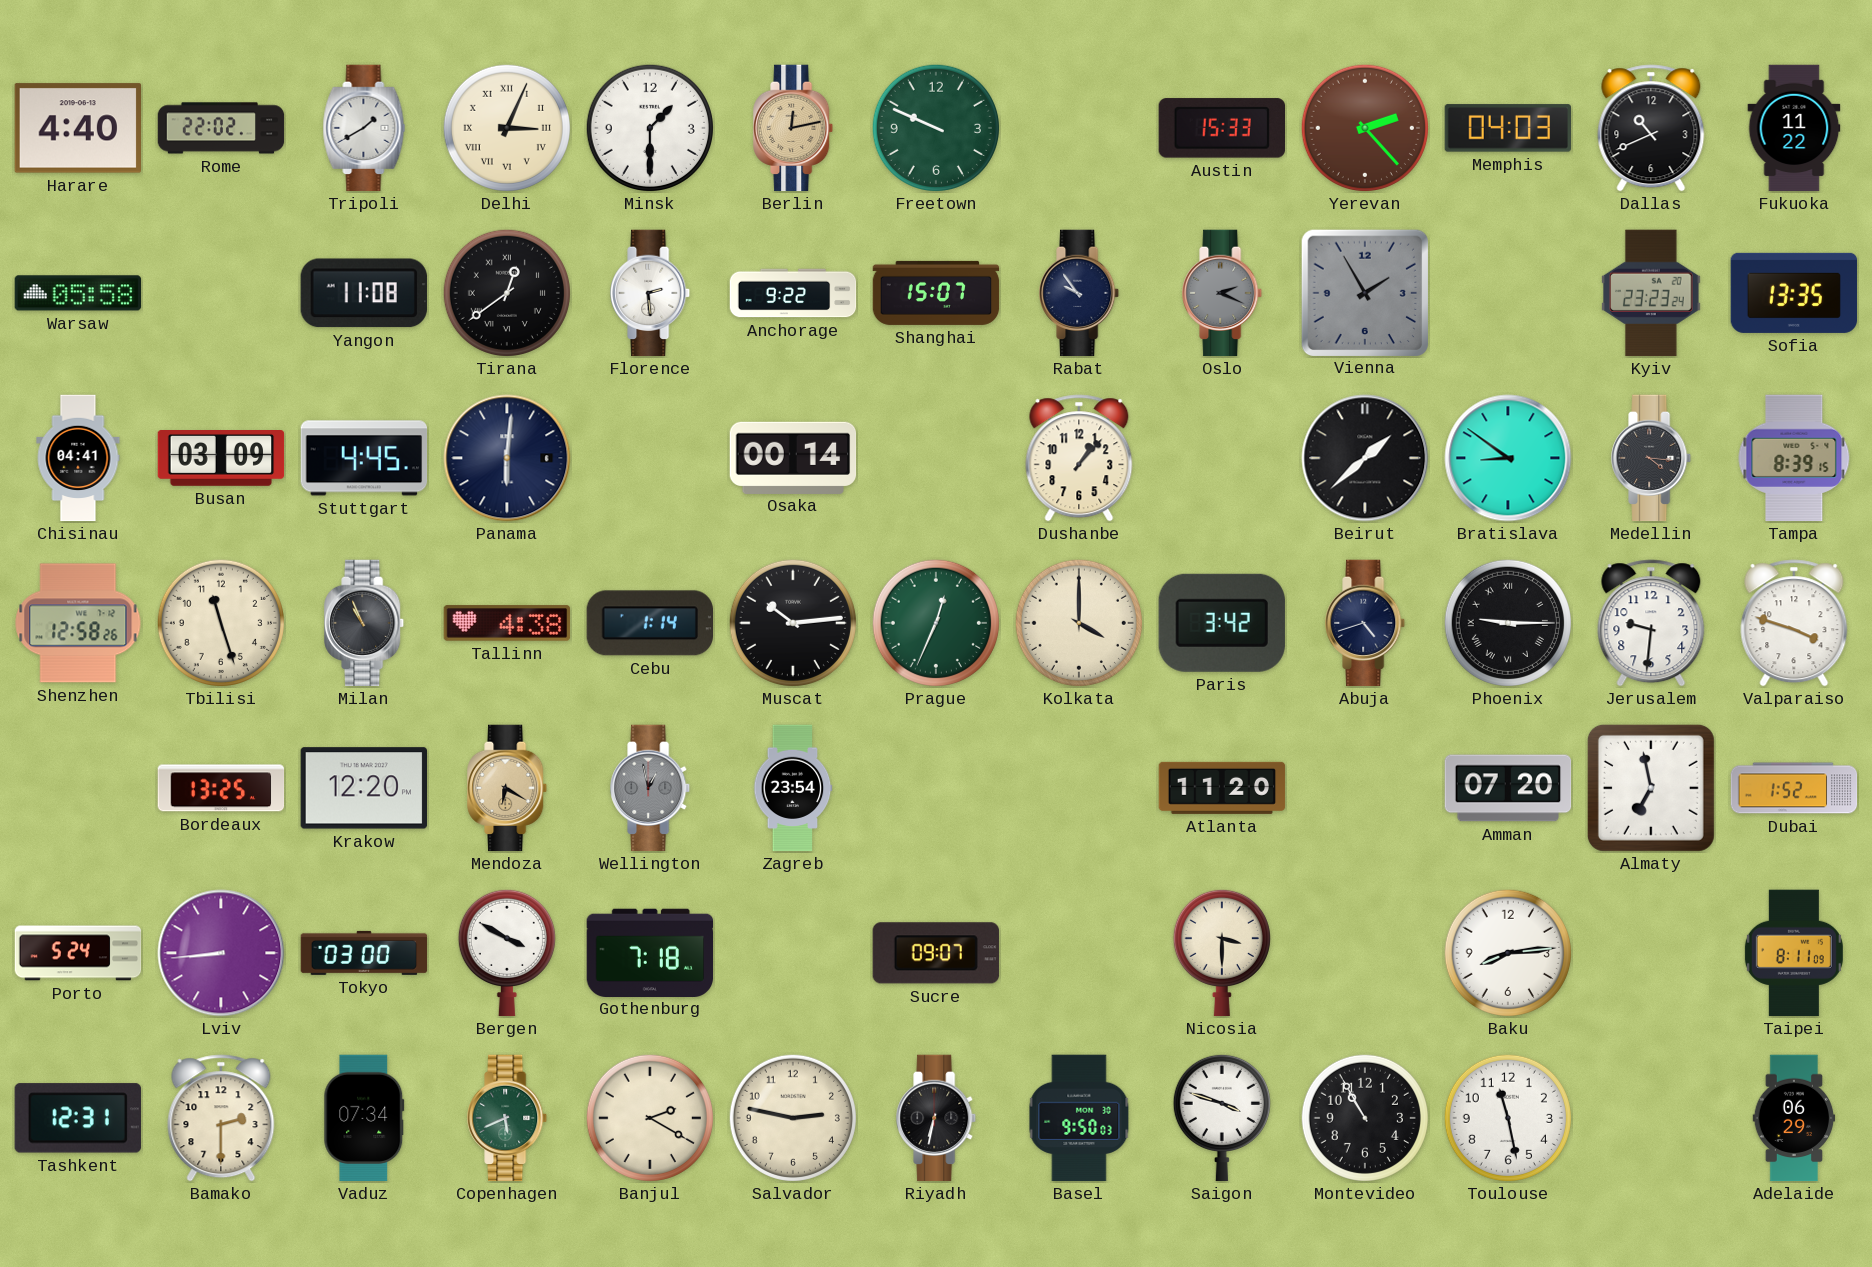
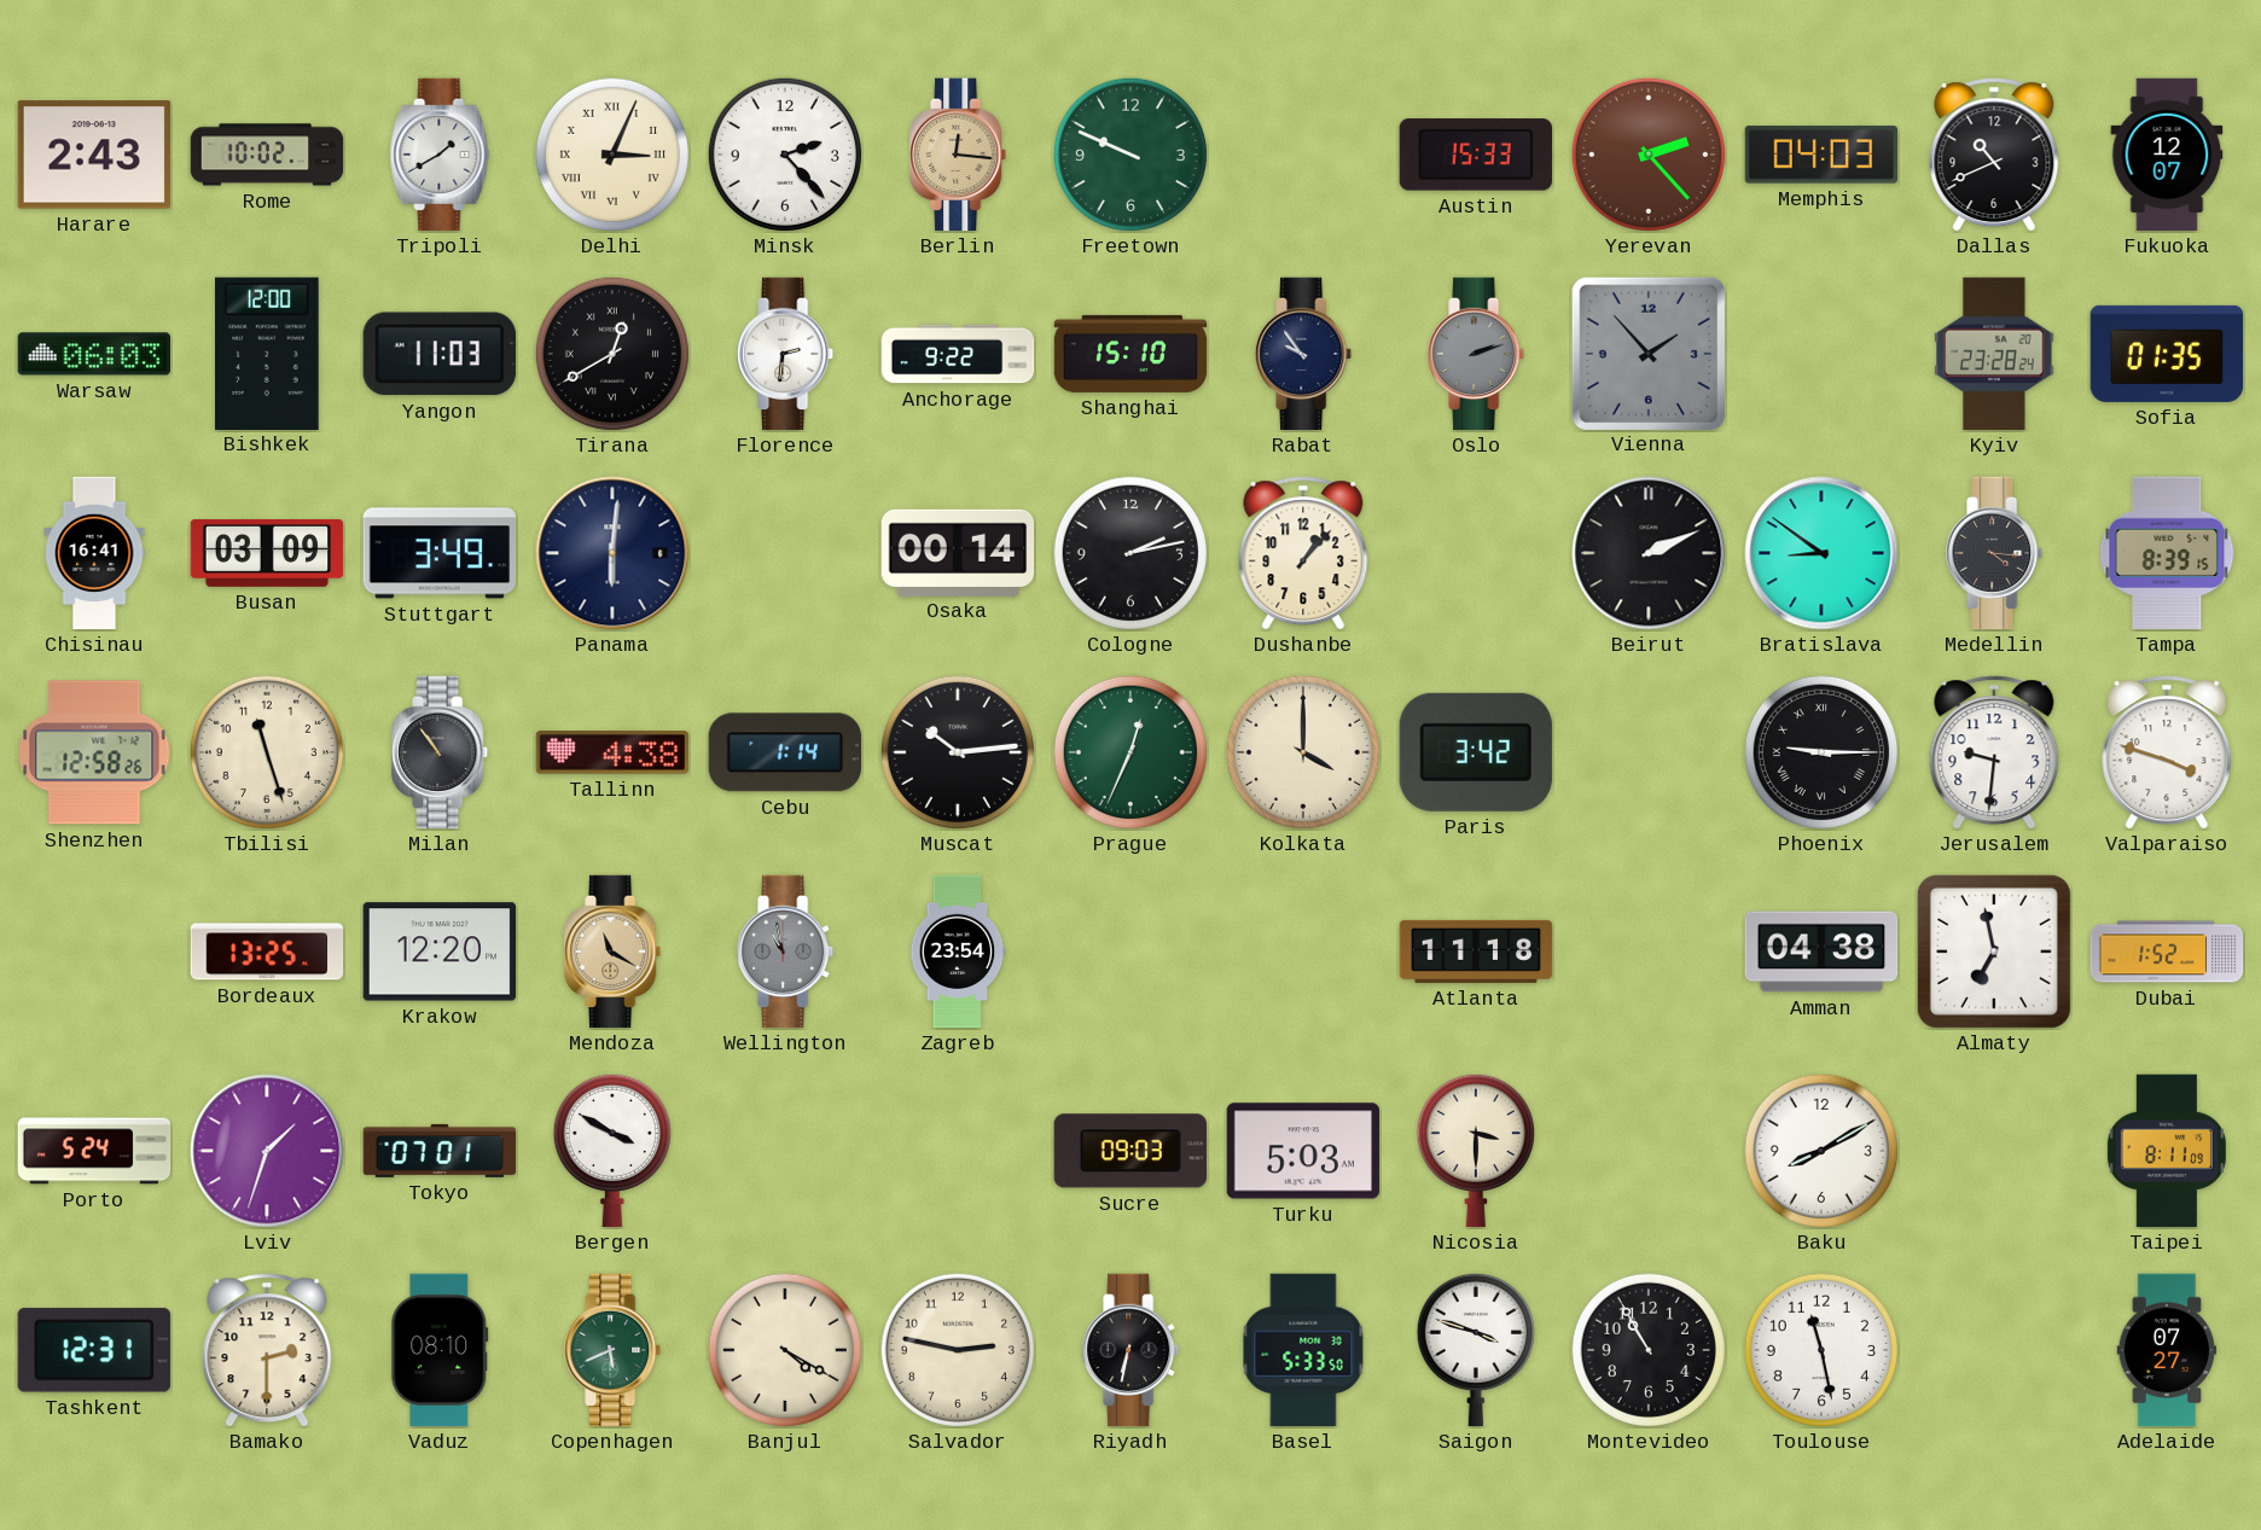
Harare: 4:40 -> 2:43
Rome: 22:02 -> 10:02
Minsk: 1:30 -> 2:23
Berlin: 12:13 -> 12:16
Fukuoka: 11:22 -> 12:07
Warsaw: 05:58 -> 06:03
Bishkek: none -> 12:00
Yangon: 11:08 -> 11:03
Tirana: 12:39 -> 12:40
Florence: 2:29 -> 2:31
Shanghai: 15:07 -> 15:10
Oslo: 2:19 -> 2:12
Vienna: 1:55 -> 1:53
Kyiv: 23:23 -> 23:28
Sofia: 13:35 -> 01:35
Chisinau: 04:41 -> 16:41
Stuttgart: 4:45 -> 3:49
Cologne: none -> 2:13
Beirut: 1:38 -> 2:11
Milan: 10:56 -> 10:54
Abuja: 4:42 -> none
Mendoza: 6:20 -> 11:20
Wellington: 12:58 -> 10:58
Atlanta: 11:20 -> 11:18
Amman: 07:20 -> 04:38
Lviv: 8:44 -> 1:33
Tokyo: 03:00 -> 07:01
Gothenburg: 7:18 -> none
Sucre: 09:07 -> 09:03
Turku: none -> 5:03
Baku: 8:14 -> 8:10
Vaduz: 07:34 -> 08:10
Banjul: 2:20 -> 4:20
Basel: 9:50 -> 5:33
Adelaide: 06:29 -> 07:27
